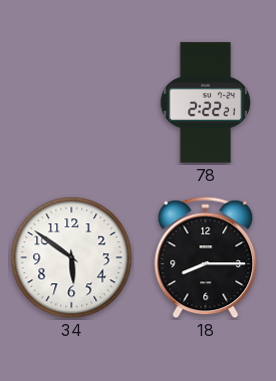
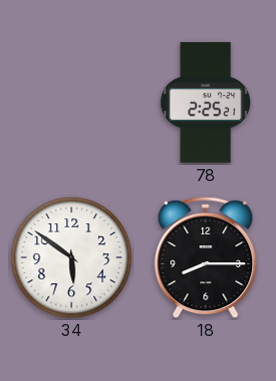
78: 2:22 -> 2:25
